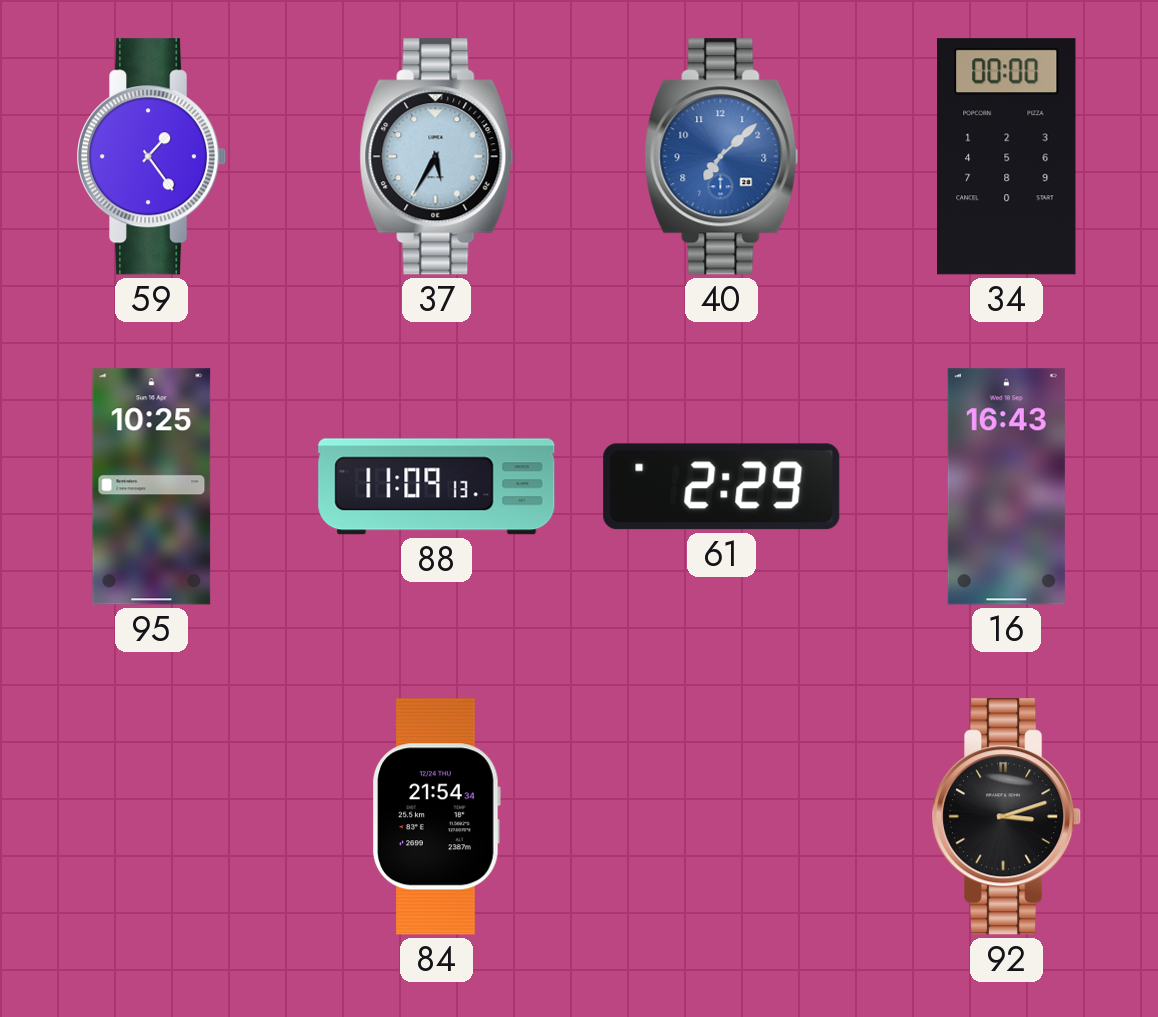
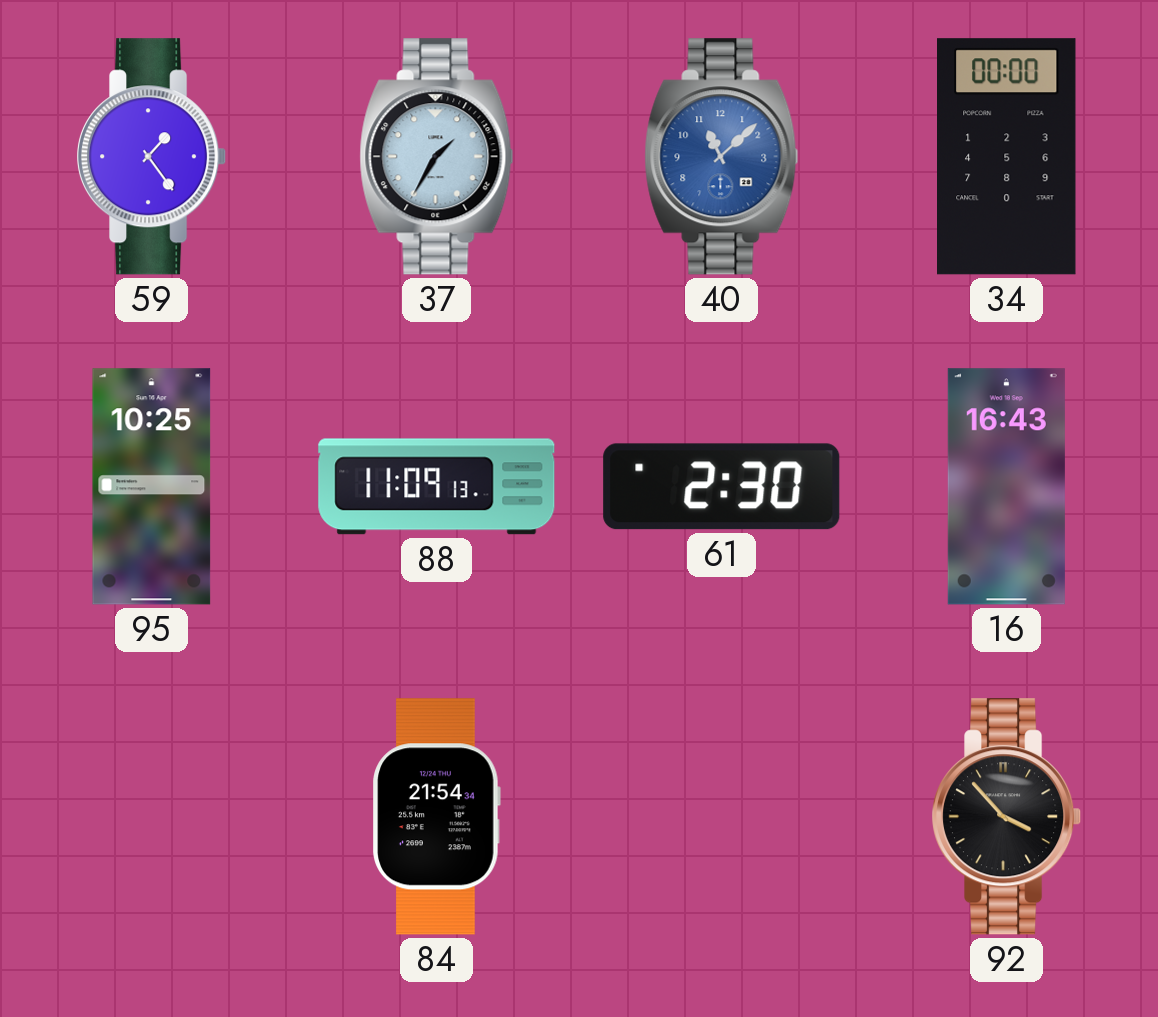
37: 5:35 -> 1:35
40: 7:08 -> 11:08
61: 2:29 -> 2:30
92: 3:12 -> 3:53
